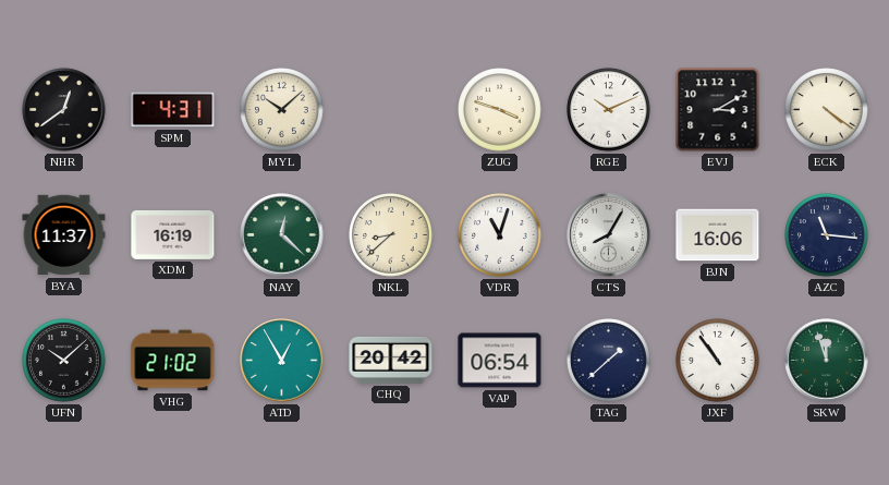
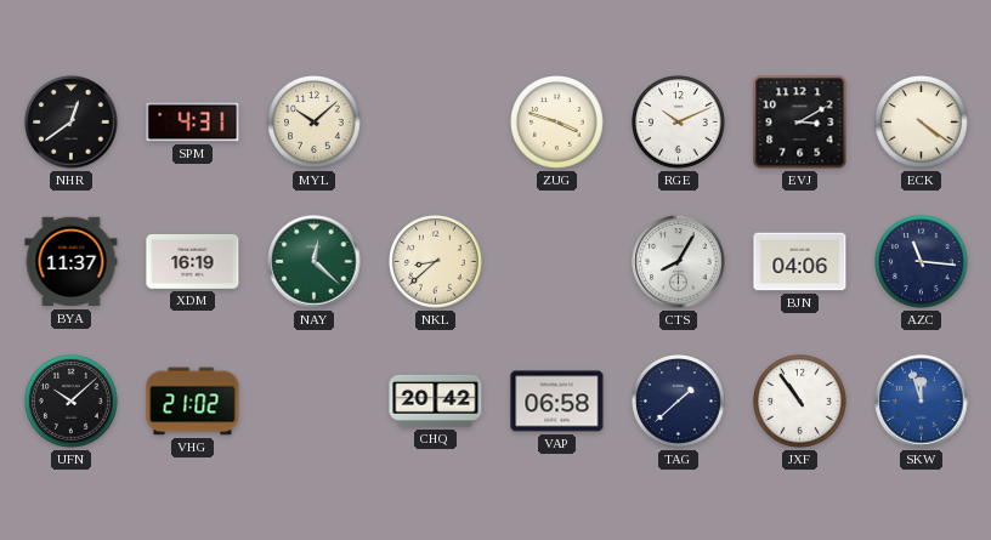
VDR: 11:03 -> none
BJN: 16:06 -> 04:06
ATD: 12:55 -> none
VAP: 06:54 -> 06:58
SKW dial: green -> blue
